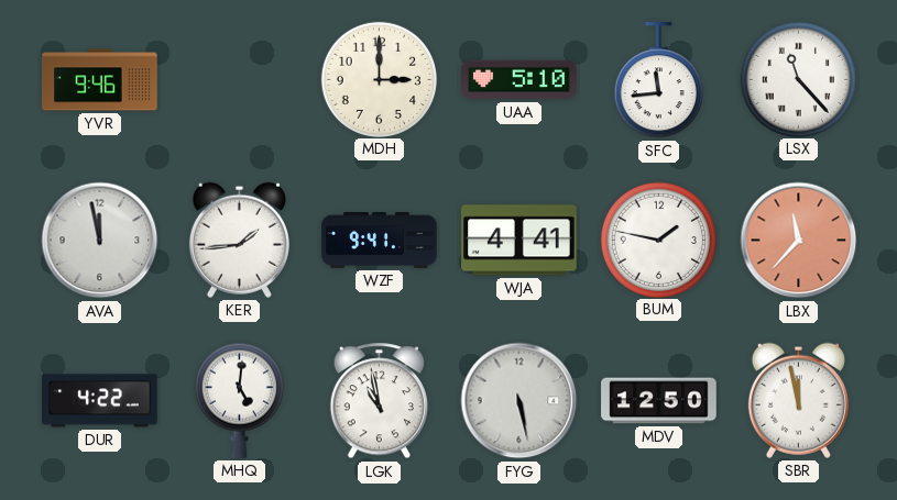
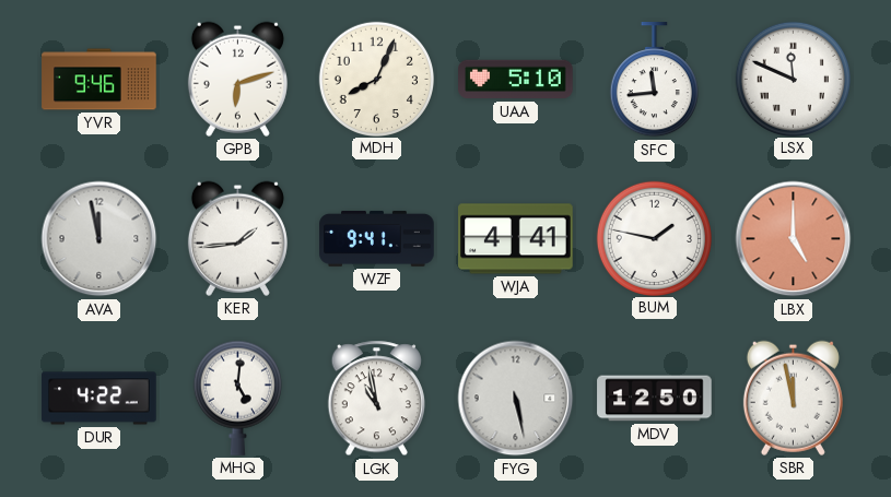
GPB: none -> 6:12
MDH: 3:00 -> 8:04
LSX: 11:23 -> 11:49
LBX: 11:37 -> 5:00
